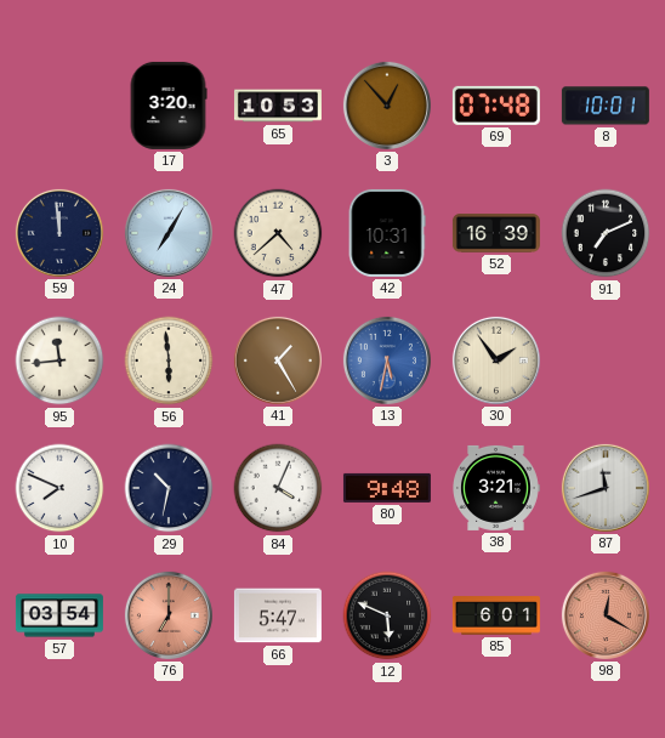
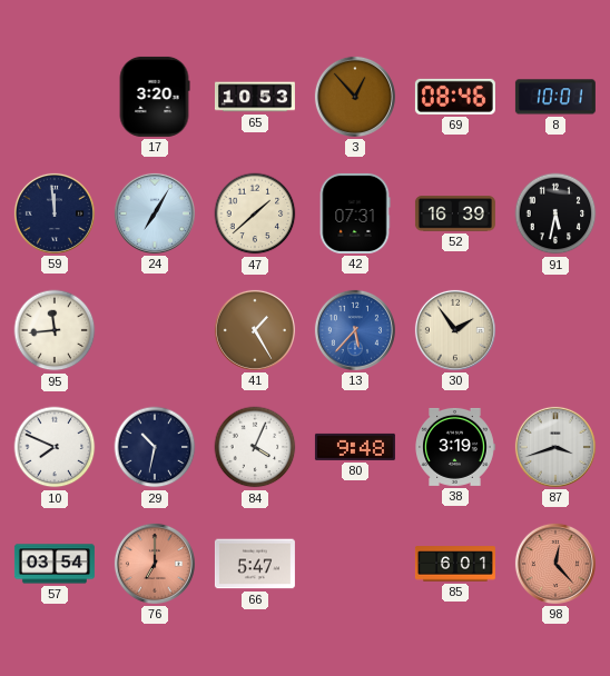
69: 07:48 -> 08:46
47: 4:38 -> 1:38
42: 10:31 -> 07:31
91: 7:11 -> 5:32
56: 5:59 -> none
13: 5:32 -> 5:37
38: 3:21 -> 3:19
87: 11:42 -> 3:42
12: 5:49 -> none
98: 12:20 -> 12:23
